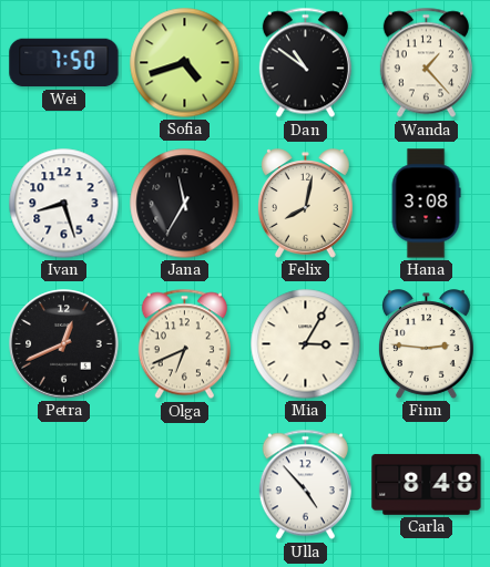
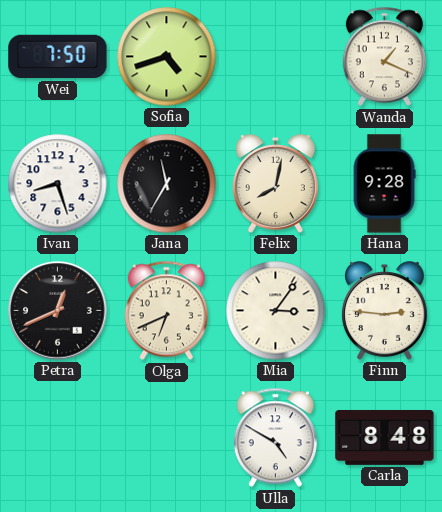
Dan: 10:51 -> none
Wanda: 1:23 -> 1:19
Hana: 3:08 -> 9:28
Mia: 3:05 -> 3:06
Ulla: 4:53 -> 4:50
